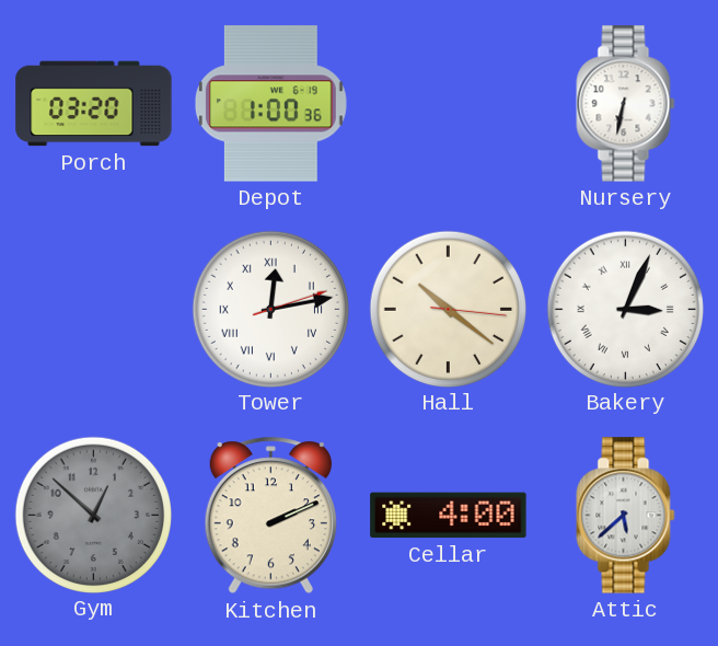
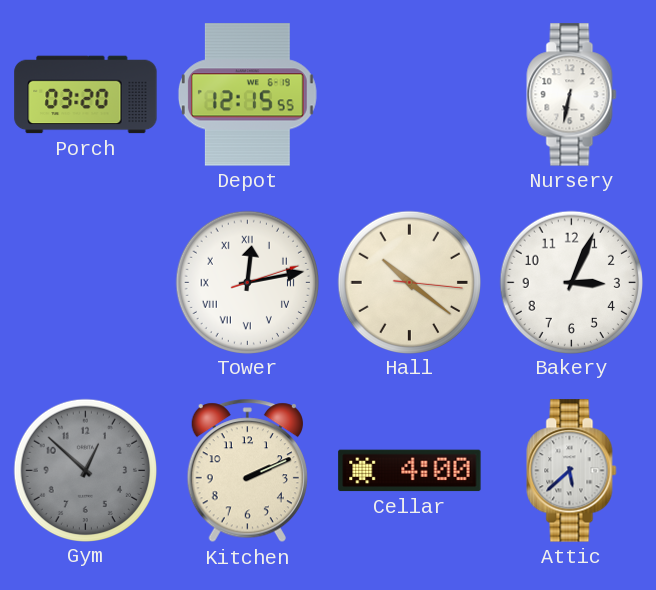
Depot: 1:00 -> 12:15
Bakery numerals: Roman -> Arabic
